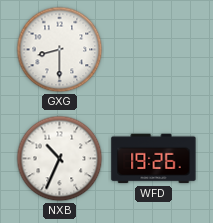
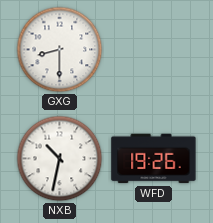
NXB: 10:34 -> 10:32
